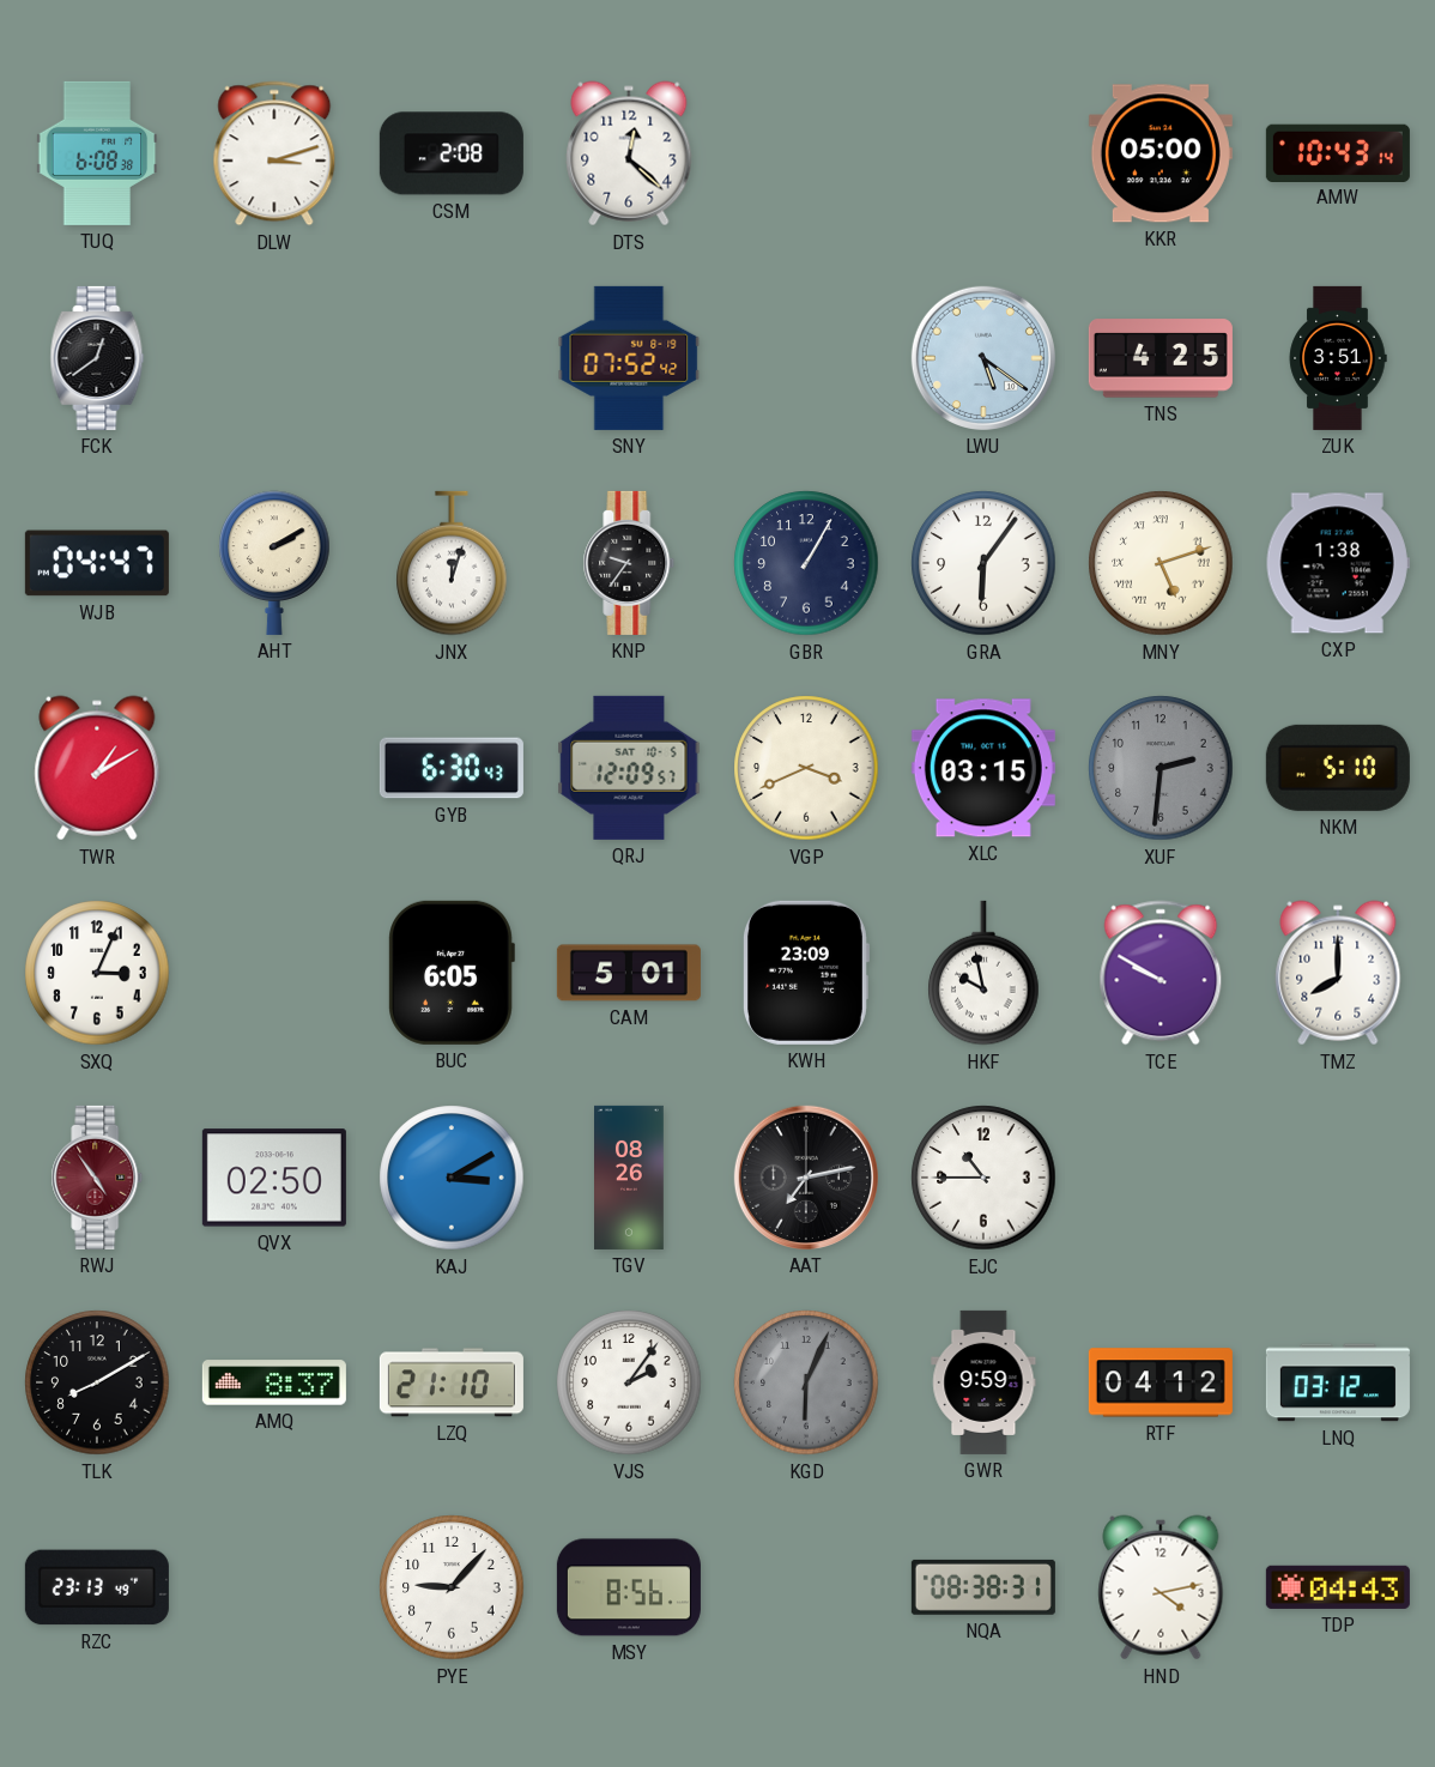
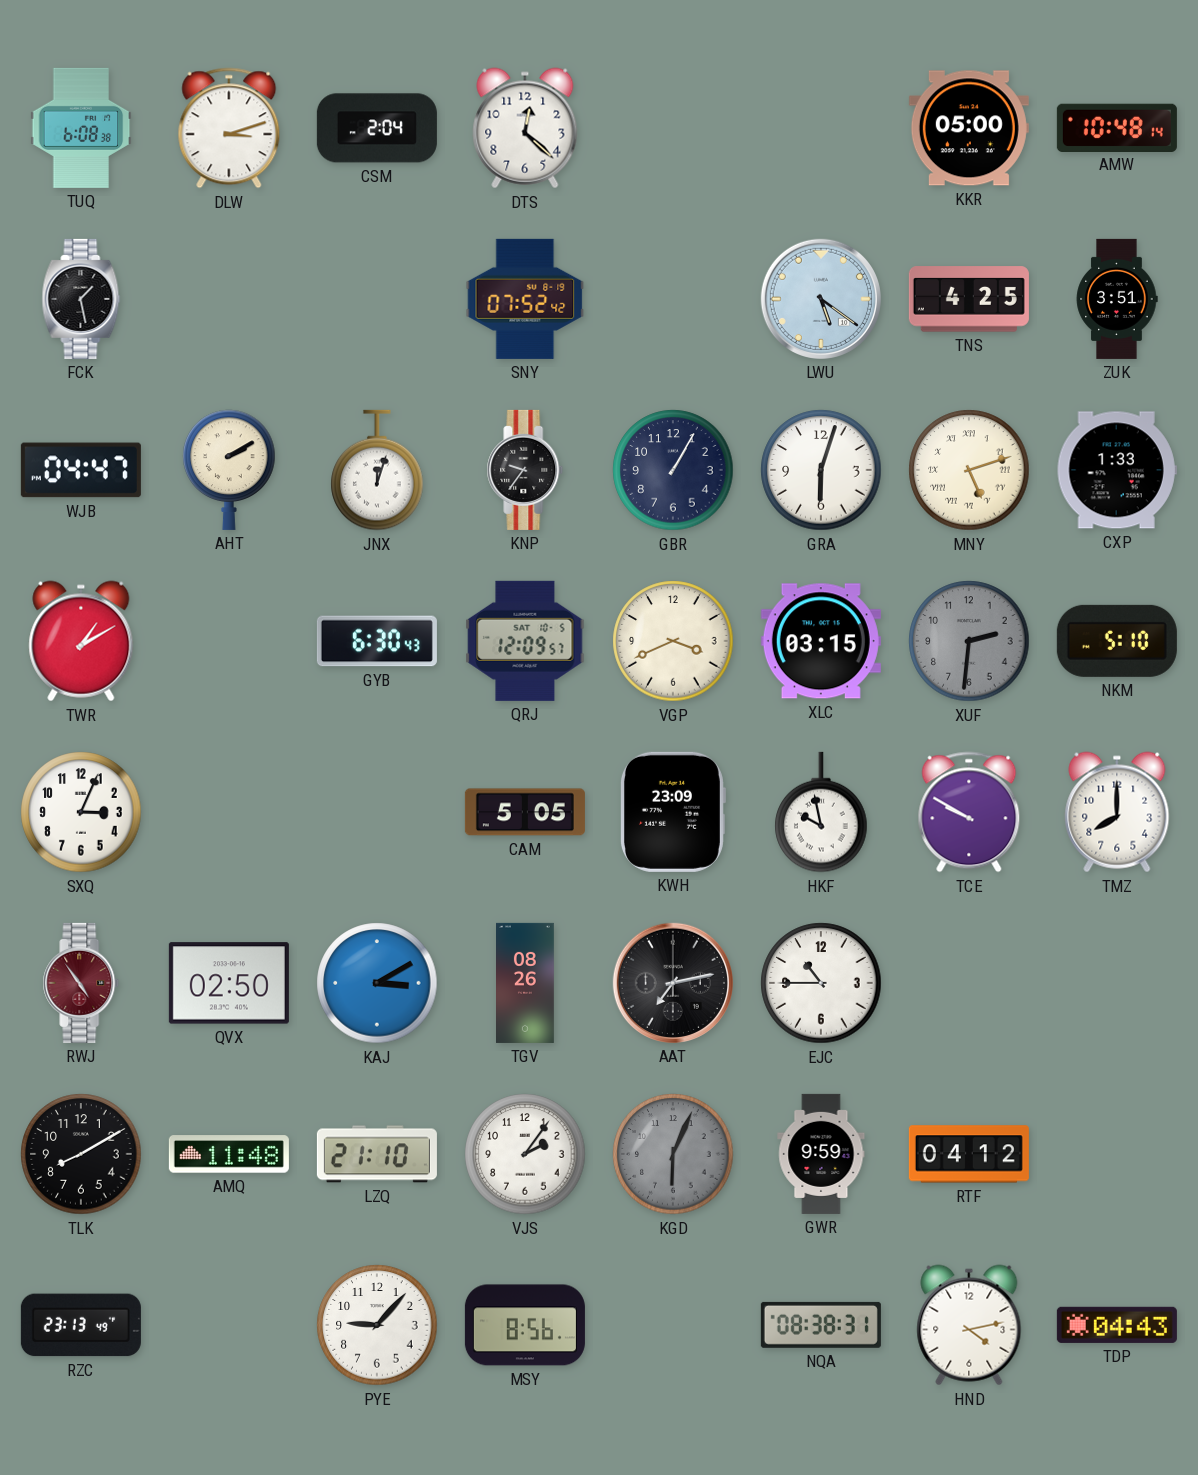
CSM: 2:08 -> 2:04
AMW: 10:43 -> 10:48
FCK: 12:39 -> 1:28
GRA: 6:06 -> 6:03
CXP: 1:38 -> 1:33
BUC: 6:05 -> none
CAM: 5:01 -> 5:05
AMQ: 8:37 -> 11:48
LNQ: 03:12 -> none
